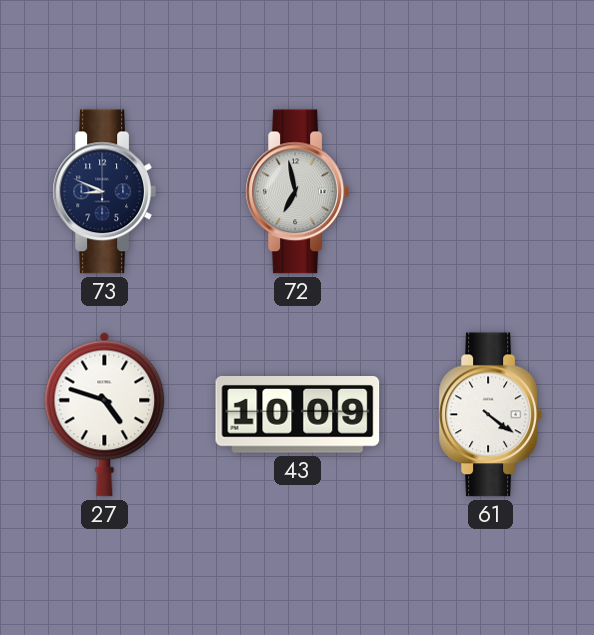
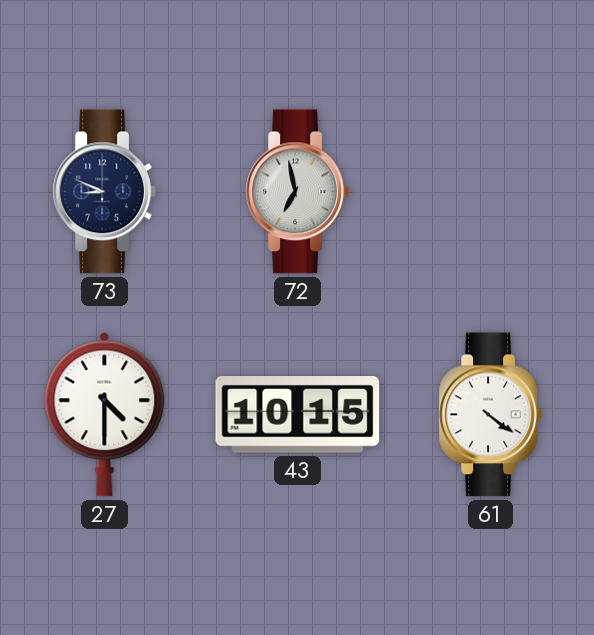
27: 4:48 -> 4:30
43: 10:09 -> 10:15
